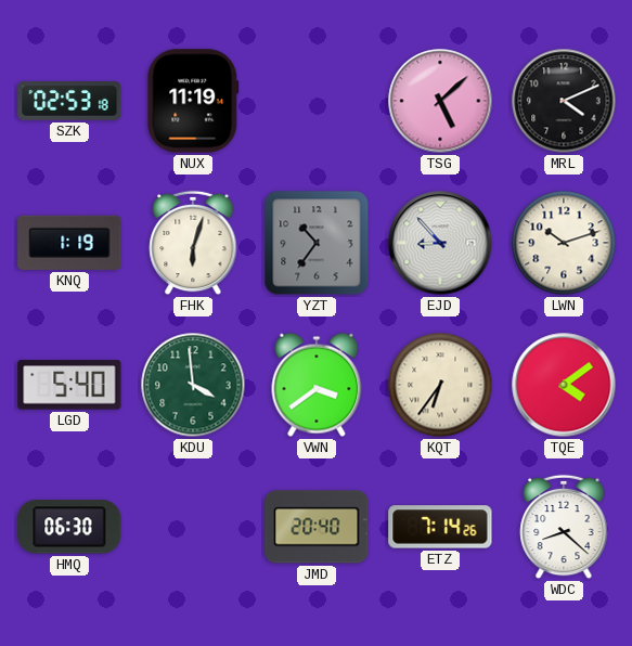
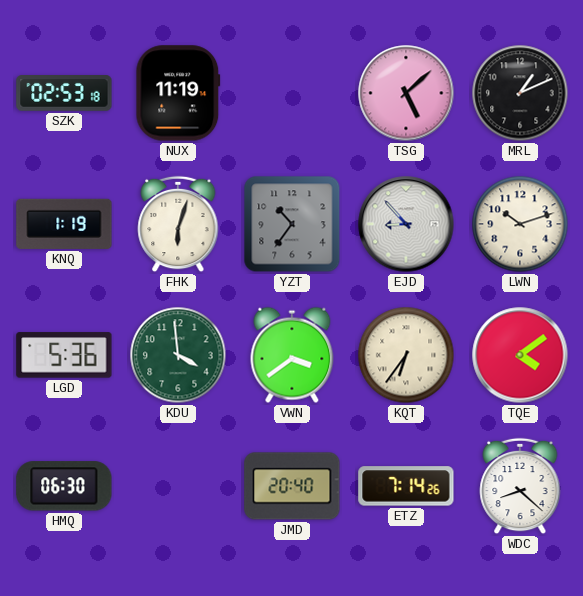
MRL: 4:11 -> 1:11
LGD: 5:40 -> 5:36
